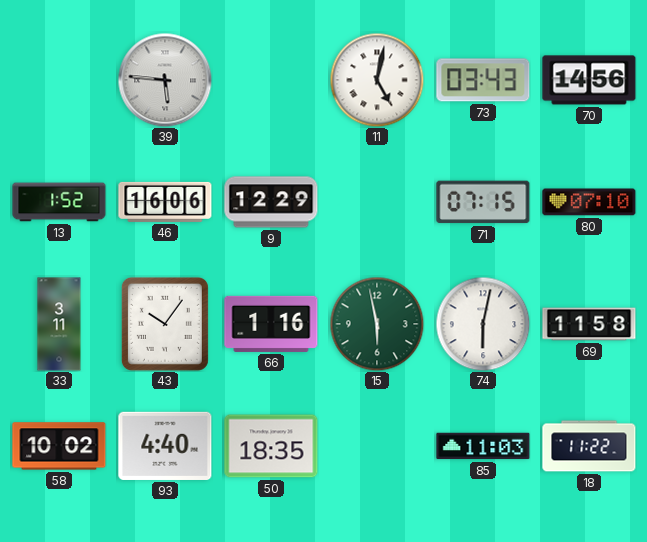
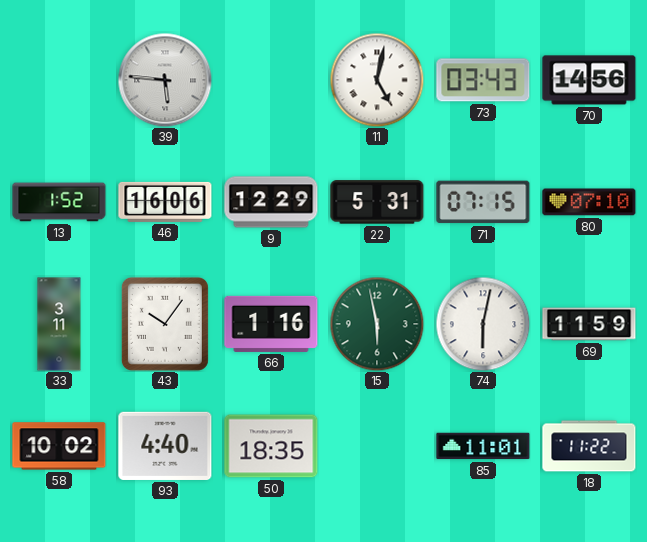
22: none -> 5:31
69: 11:58 -> 11:59
85: 11:03 -> 11:01
